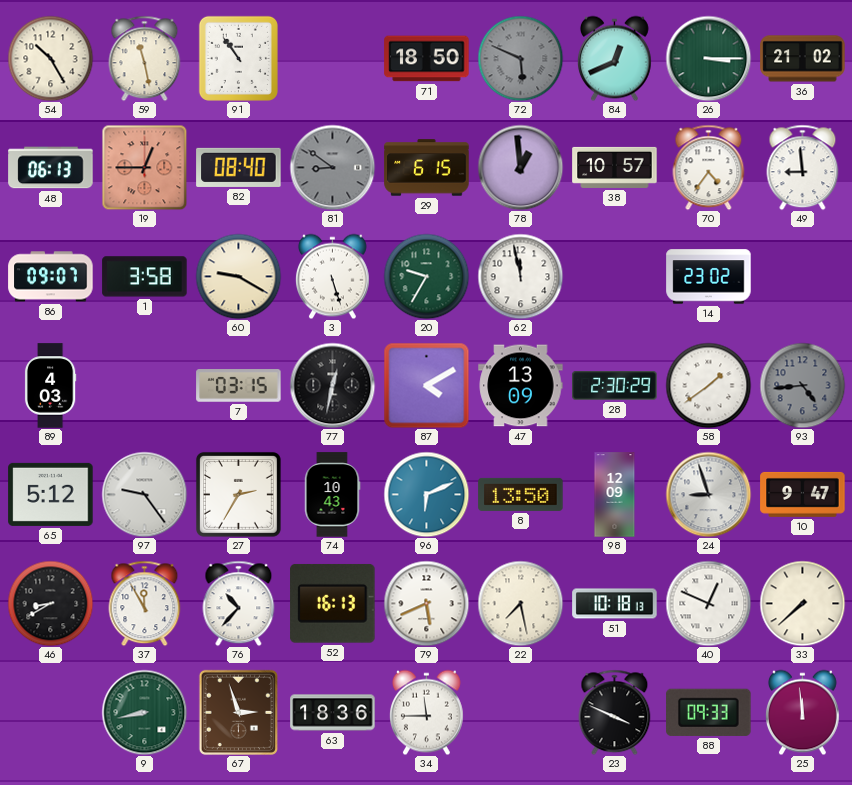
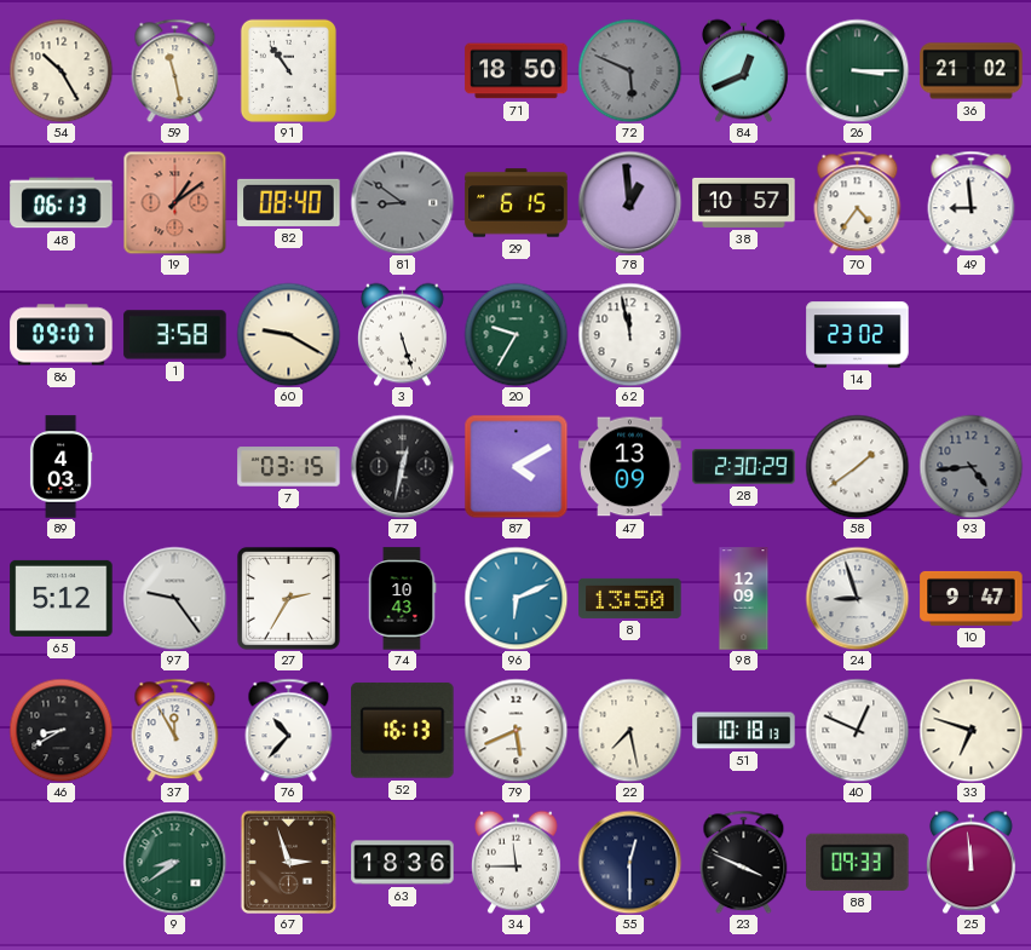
19: 12:45 -> 1:09
33: 7:38 -> 6:48
9: 8:43 -> 8:39
55: none -> 12:30
